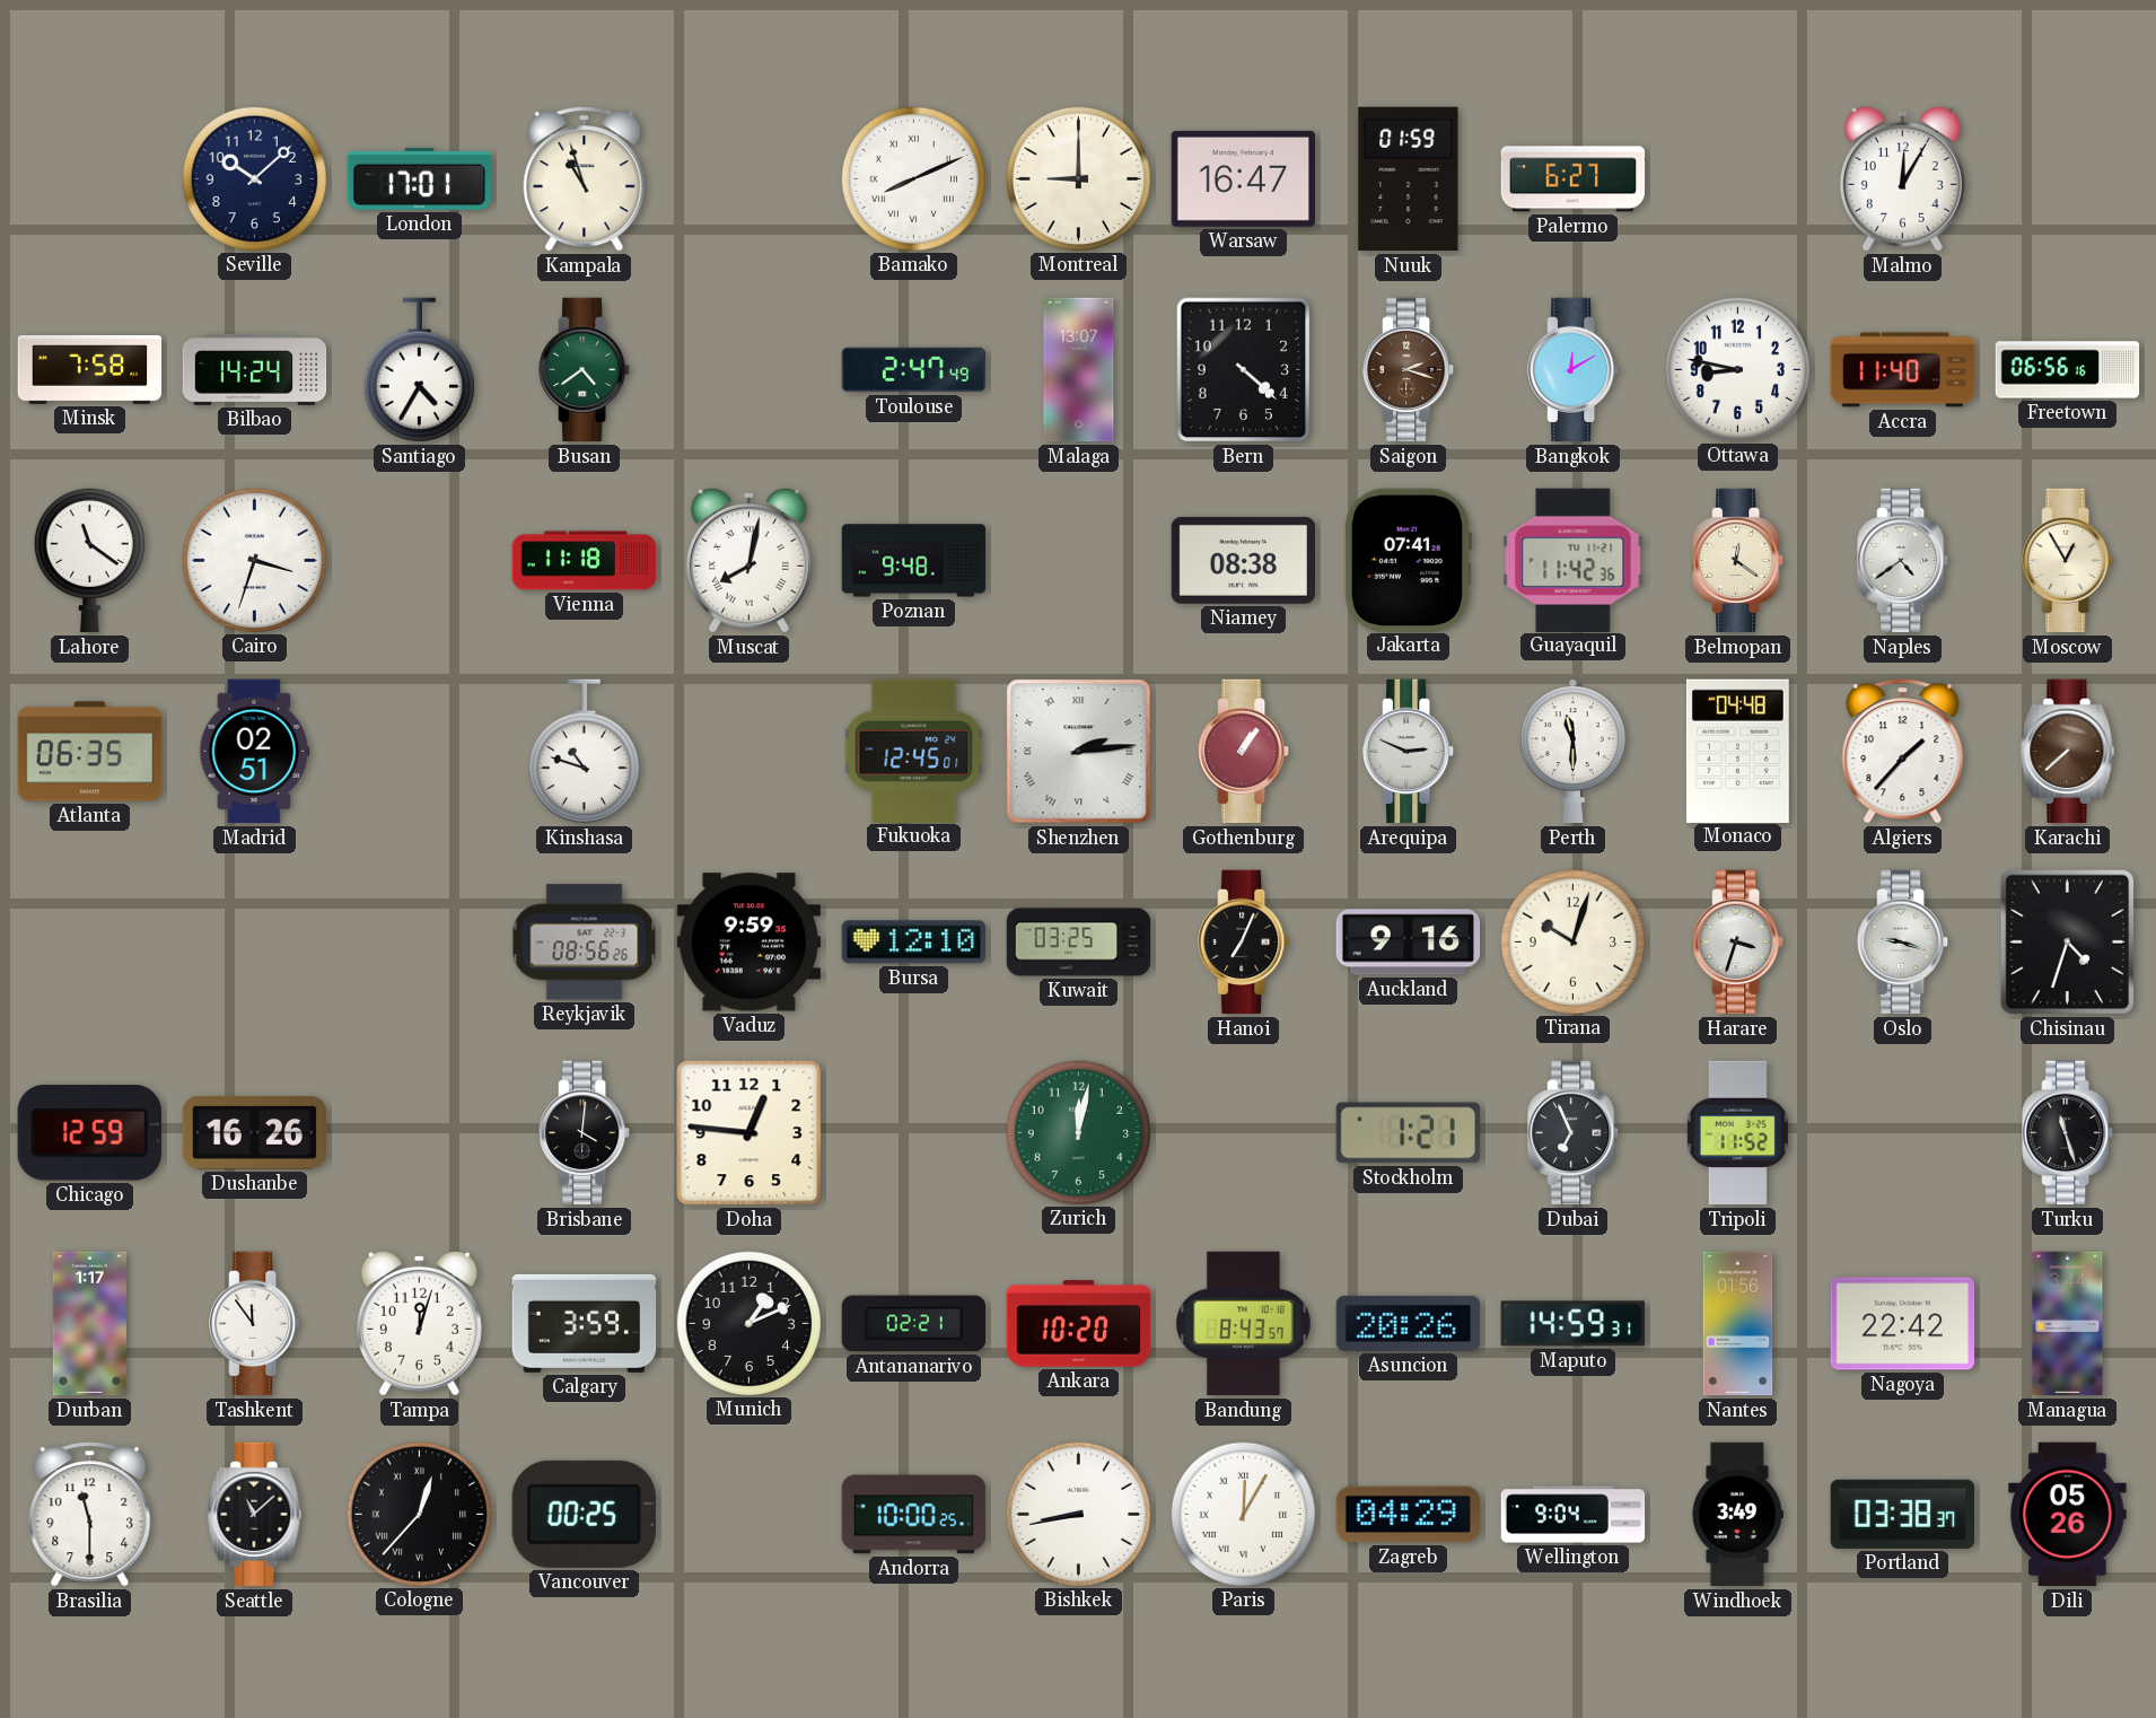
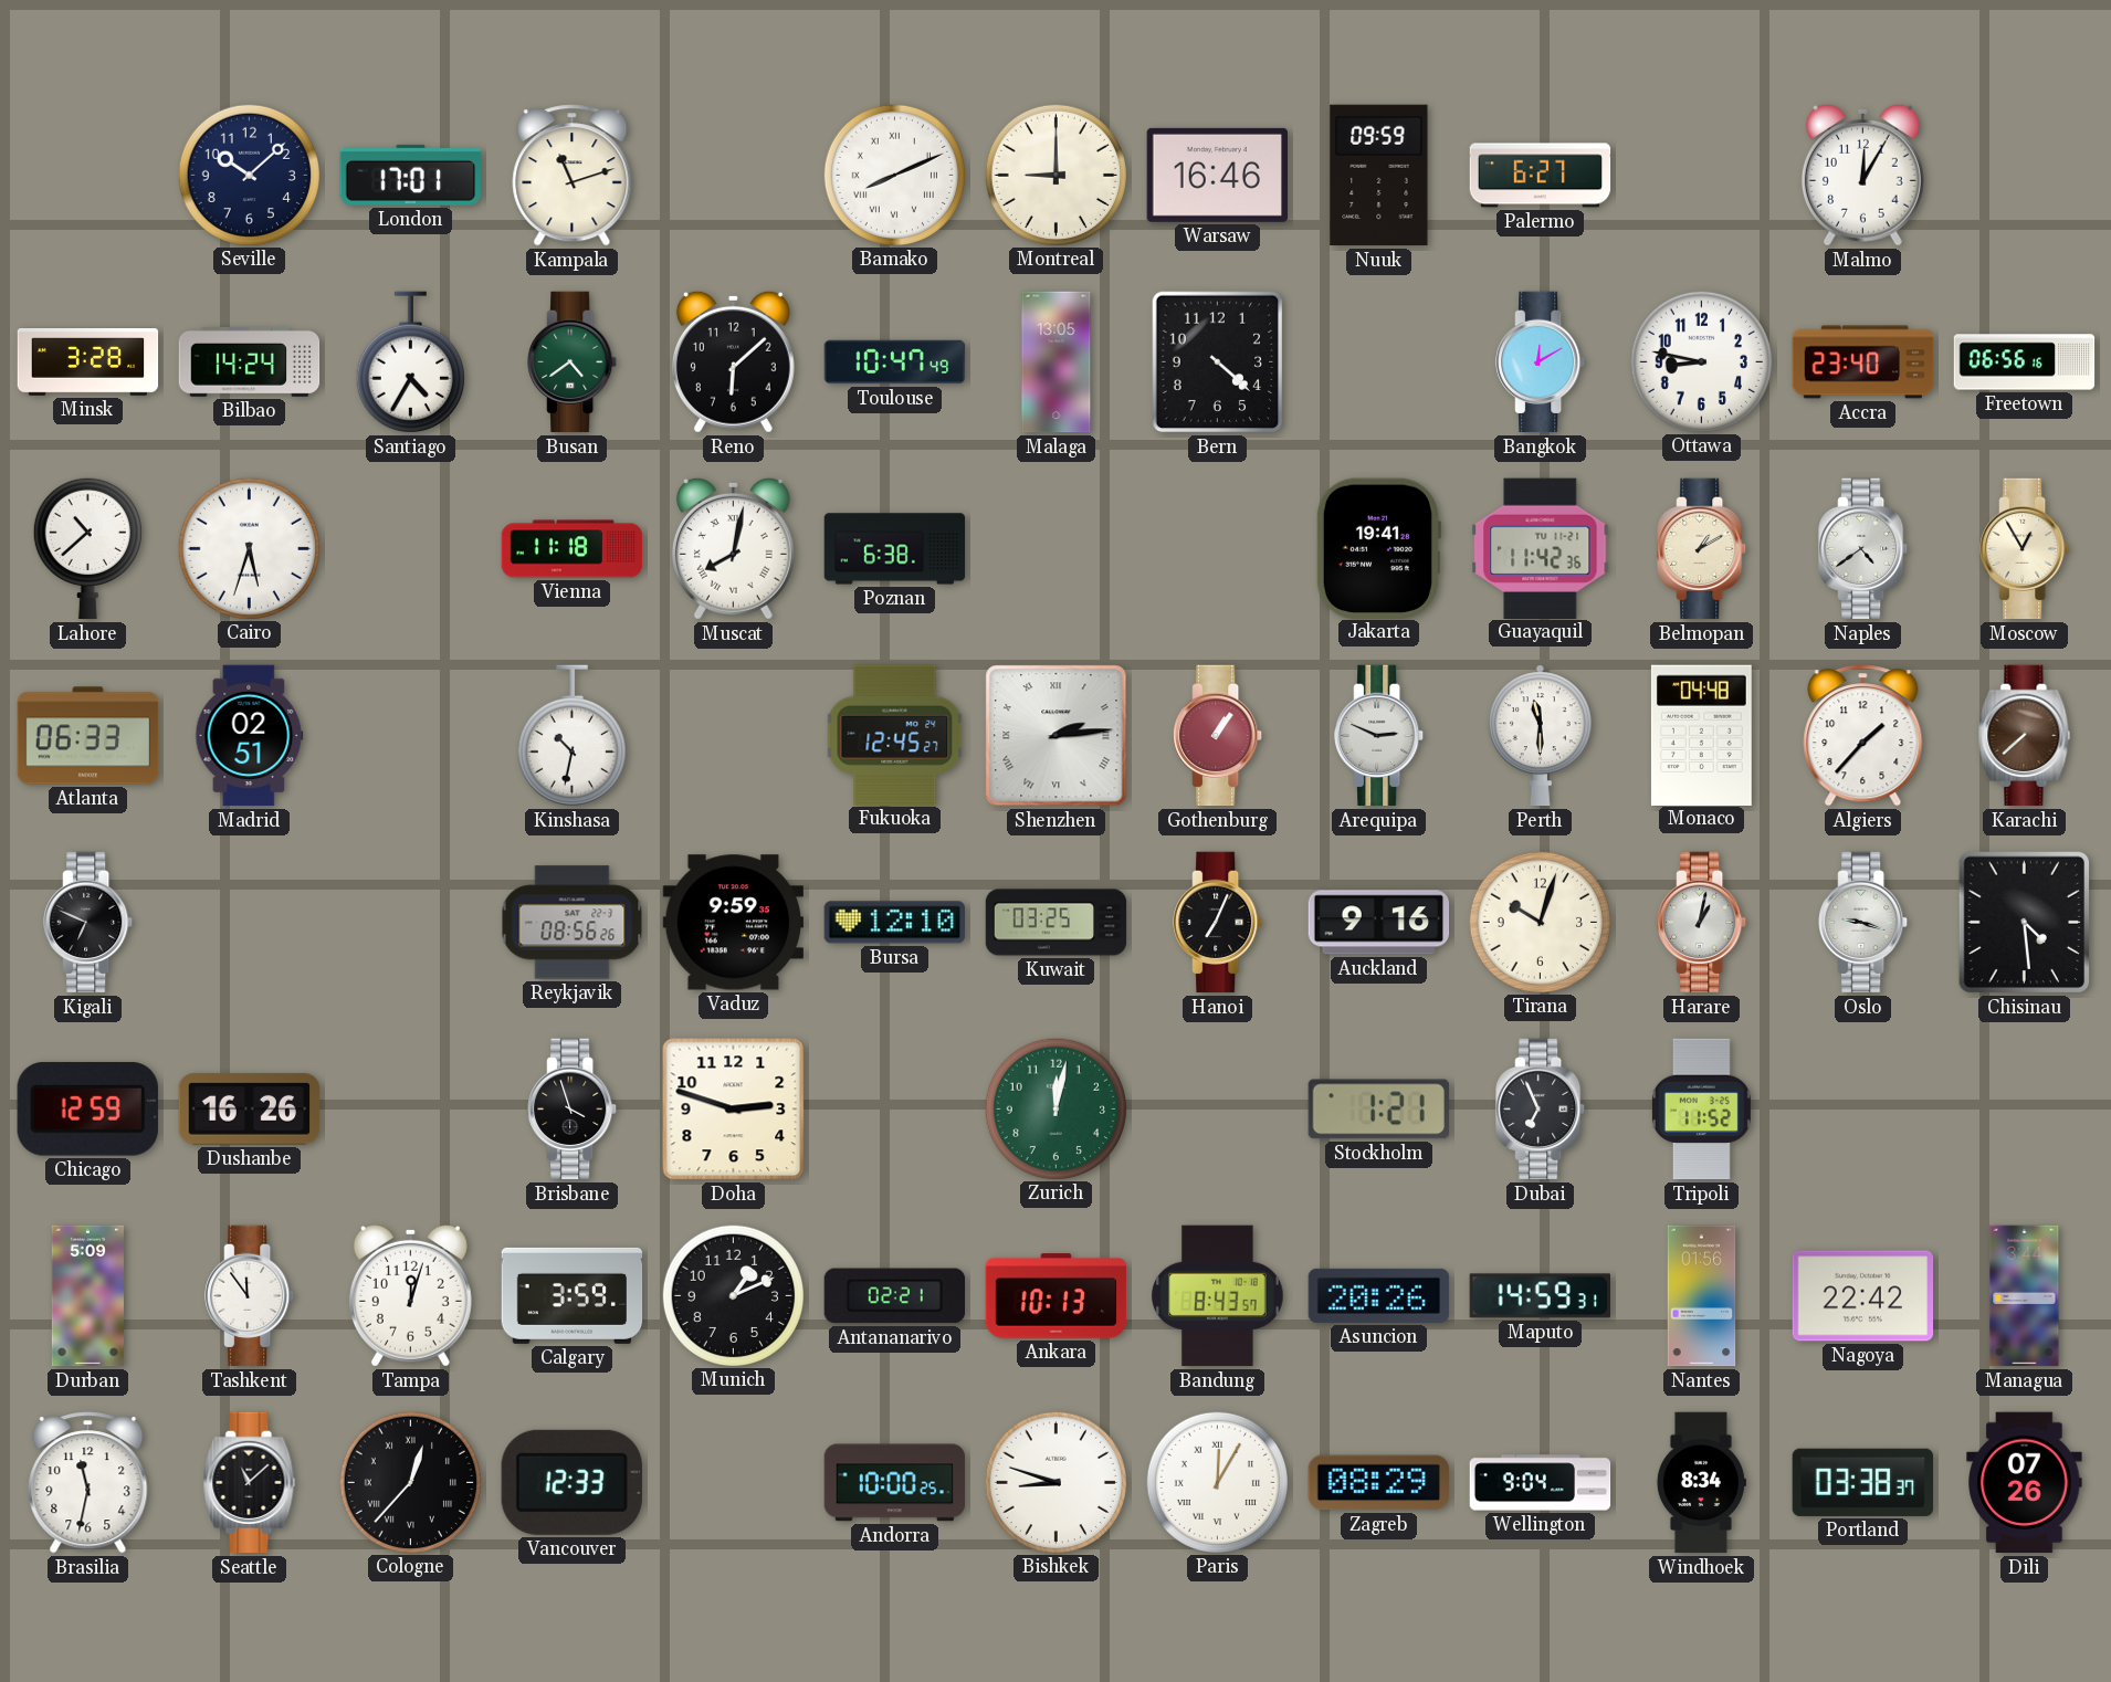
Kampala: 10:57 -> 11:12
Warsaw: 16:47 -> 16:46
Nuuk: 01:59 -> 09:59
Minsk: 7:58 -> 3:28
Reno: none -> 6:08
Toulouse: 2:47 -> 10:47
Malaga: 13:07 -> 13:05
Saigon: 2:18 -> none
Accra: 11:40 -> 23:40
Lahore: 11:21 -> 10:38
Cairo: 3:33 -> 5:33
Poznan: 9:48 -> 6:38
Niamey: 08:38 -> none
Jakarta: 07:41 -> 19:41
Belmopan: 12:21 -> 1:10
Atlanta: 06:35 -> 06:33
Kinshasa: 10:48 -> 10:32
Fukuoka: 12:45:01 -> 12:45:27
Kigali: none -> 6:49
Harare: 3:33 -> 1:02
Chisinau: 4:33 -> 4:29
Brisbane: 4:01 -> 3:57
Doha: 12:46 -> 2:48
Turku: 11:27 -> none
Durban: 1:17 -> 5:09
Ankara: 10:20 -> 10:13
Brasilia: 11:30 -> 11:32
Vancouver: 00:25 -> 12:33
Bishkek: 8:43 -> 8:48
Zagreb: 04:29 -> 08:29
Windhoek: 3:49 -> 8:34
Dili: 05:26 -> 07:26
